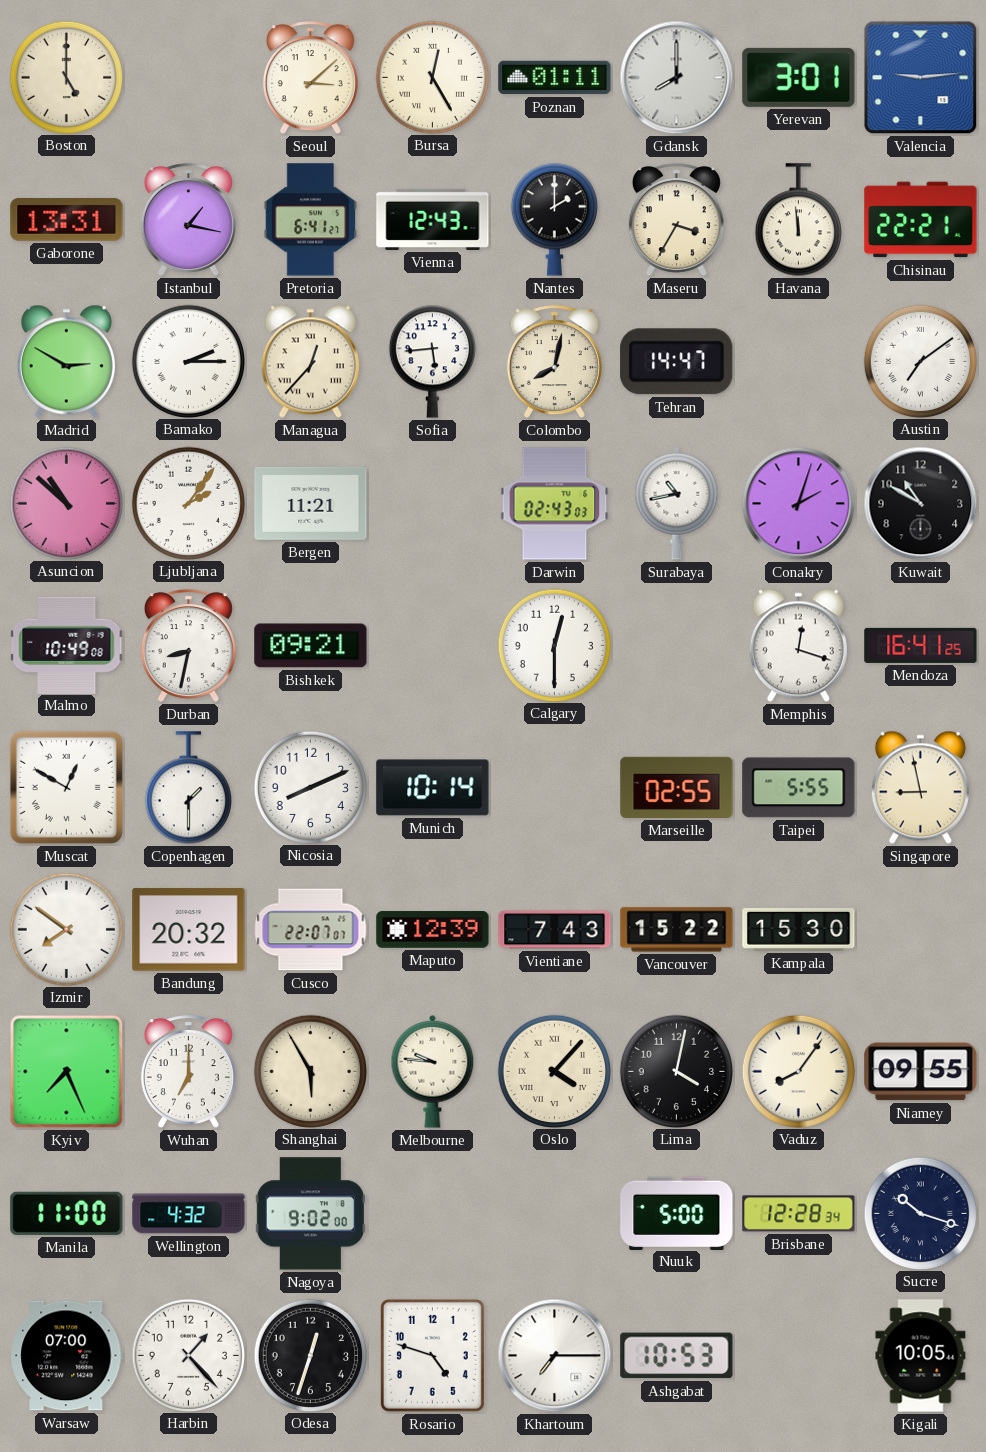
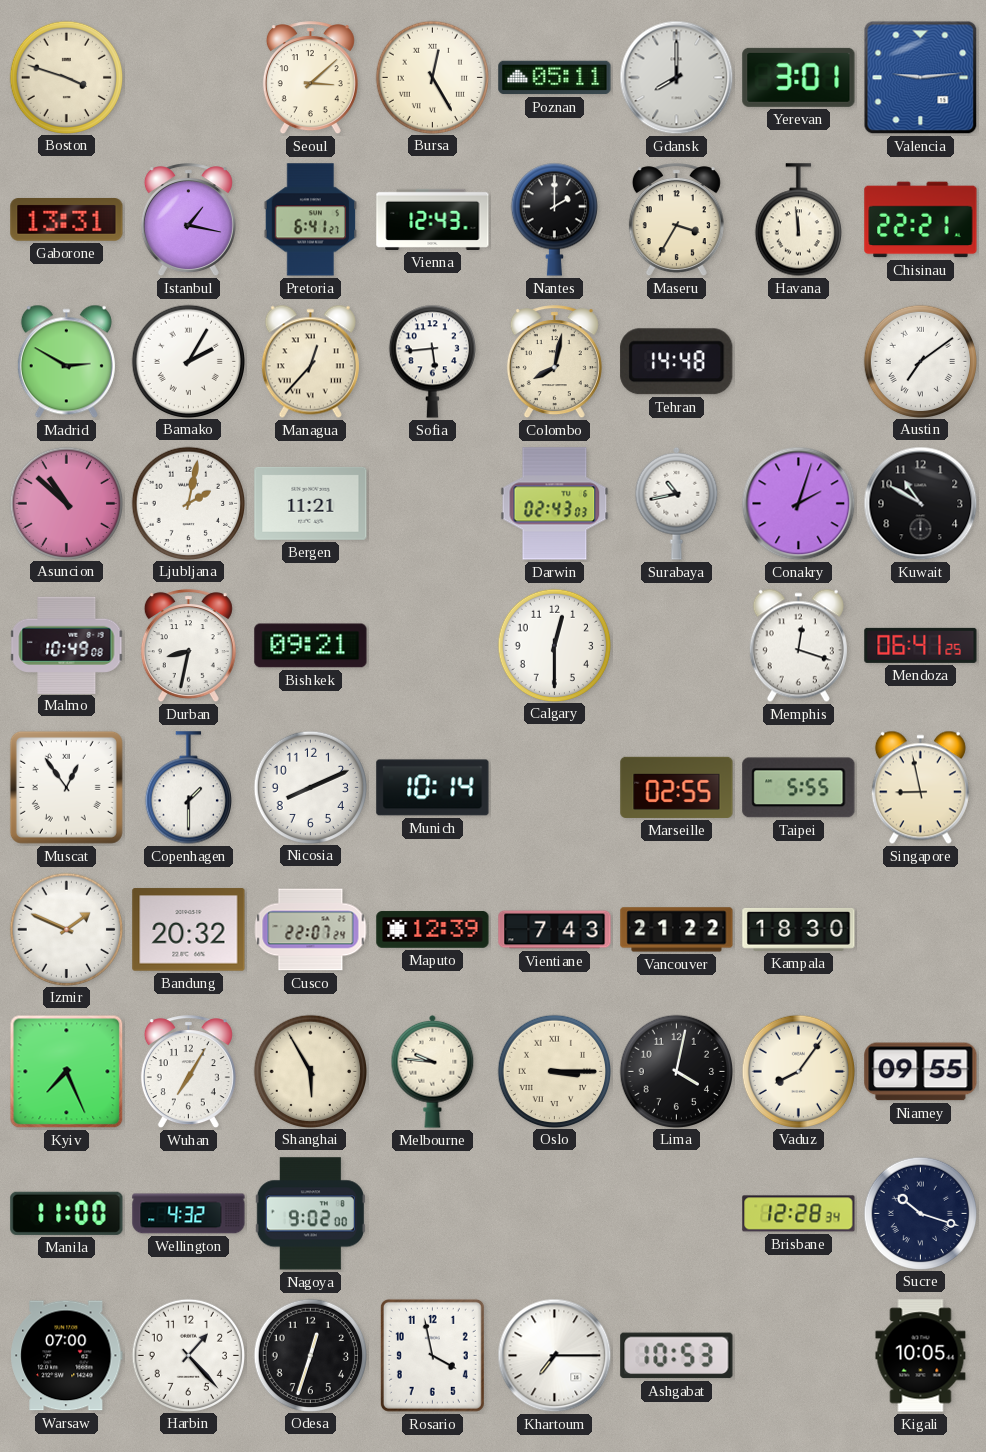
Boston: 5:00 -> 3:48
Poznan: 01:11 -> 05:11
Bamako: 2:15 -> 2:05
Tehran: 14:47 -> 14:48
Ljubljana: 2:06 -> 2:02
Mendoza: 16:41 -> 06:41
Muscat: 12:50 -> 12:54
Izmir: 7:51 -> 1:49
Cusco: 22:07:07 -> 22:07:24
Vancouver: 15:22 -> 21:22
Kampala: 15:30 -> 18:30
Wuhan: 7:00 -> 7:05
Oslo: 4:07 -> 3:15
Nuuk: 5:00 -> none
Rosario: 4:48 -> 3:58
